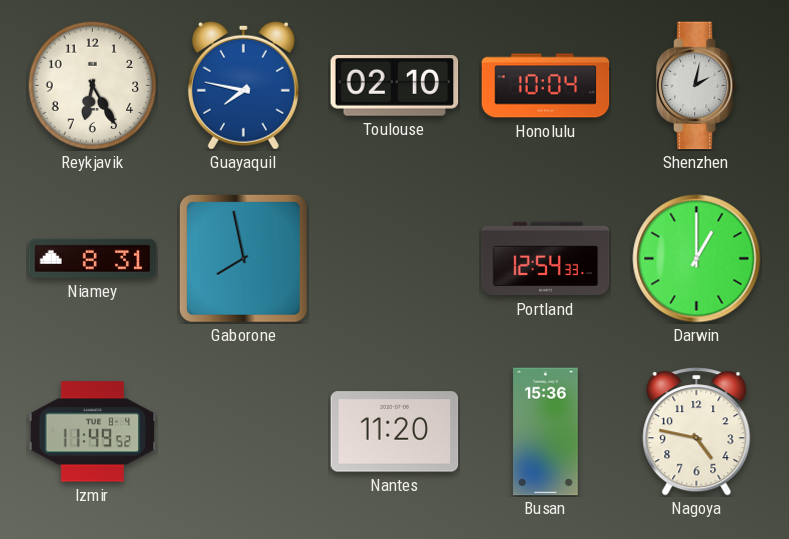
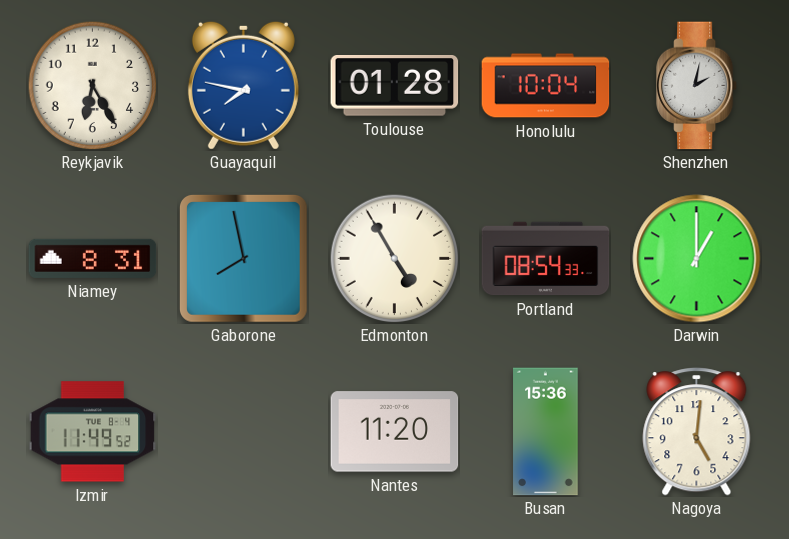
Toulouse: 02:10 -> 01:28
Edmonton: none -> 4:55
Portland: 12:54 -> 08:54
Nagoya: 4:47 -> 5:01
